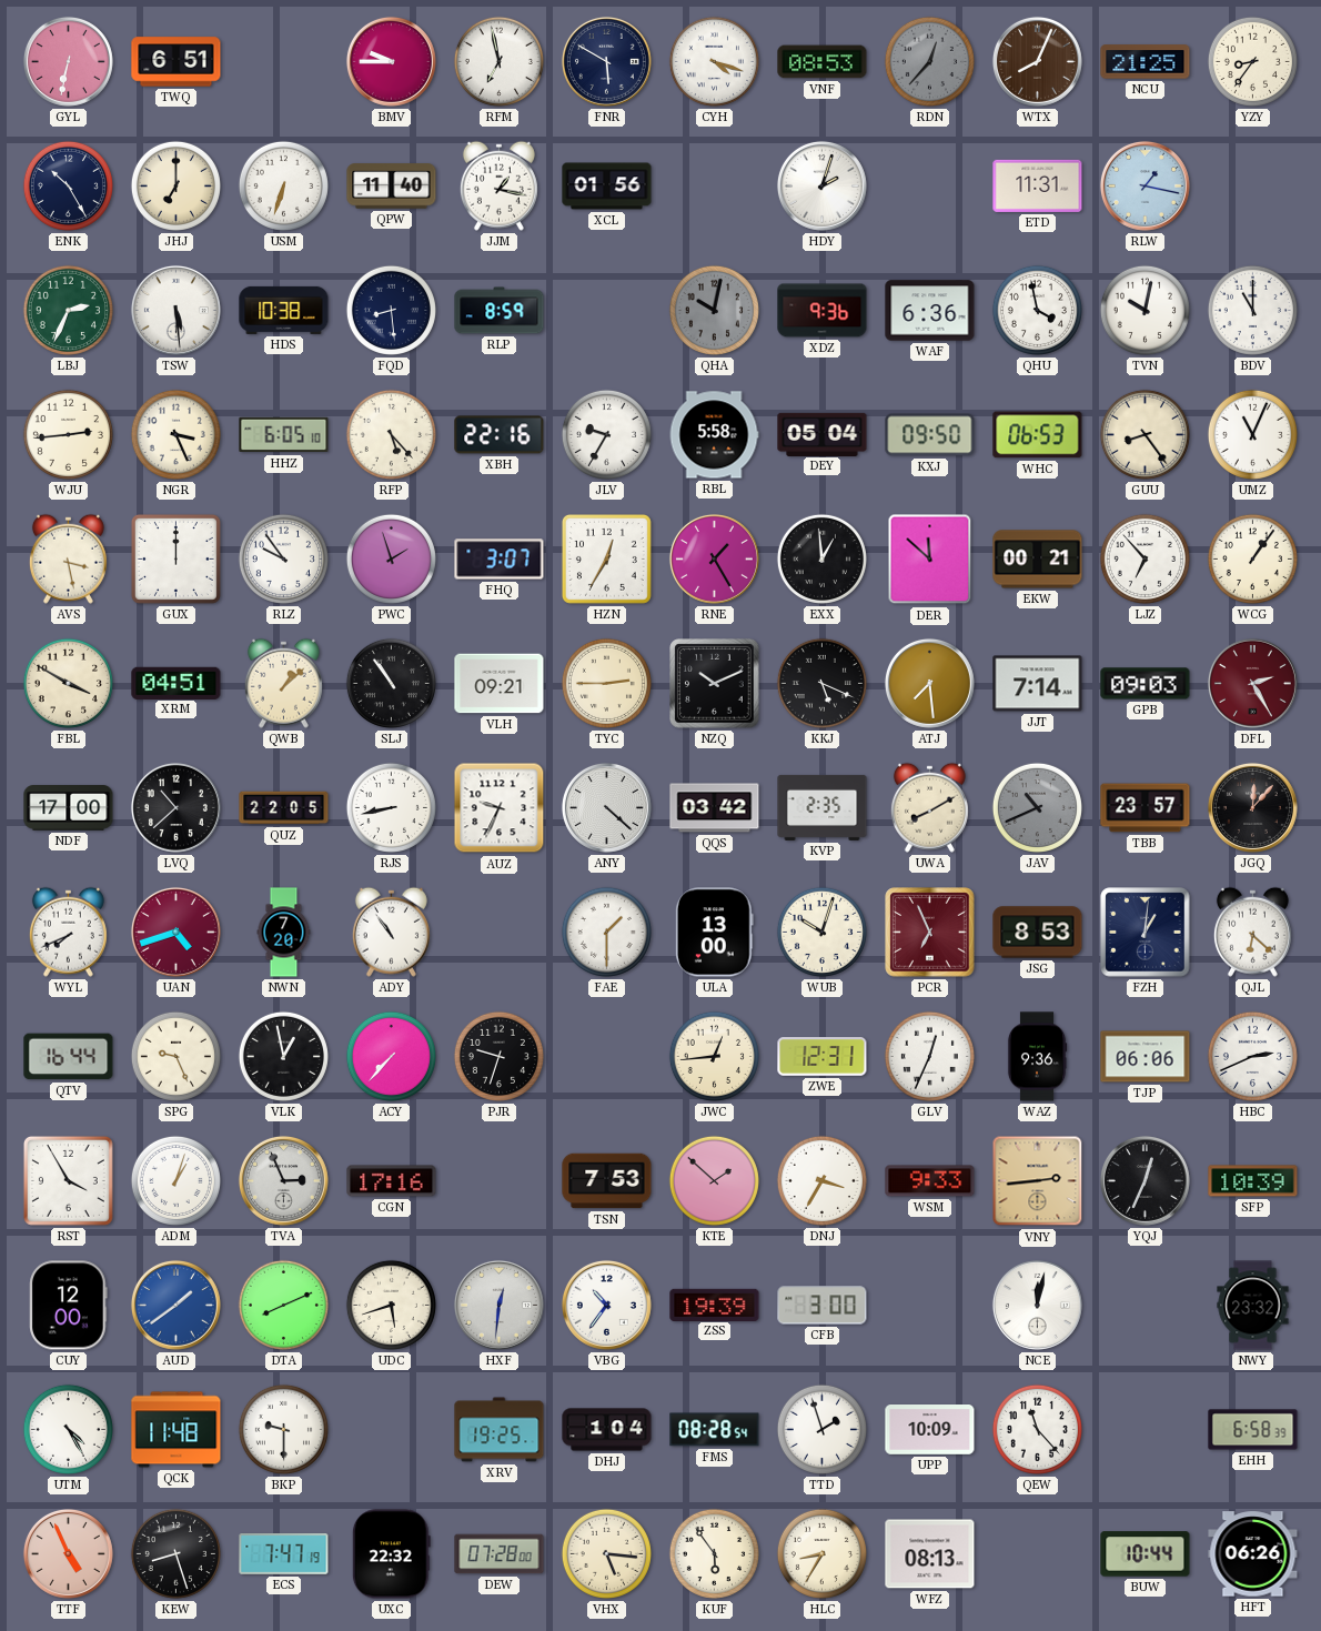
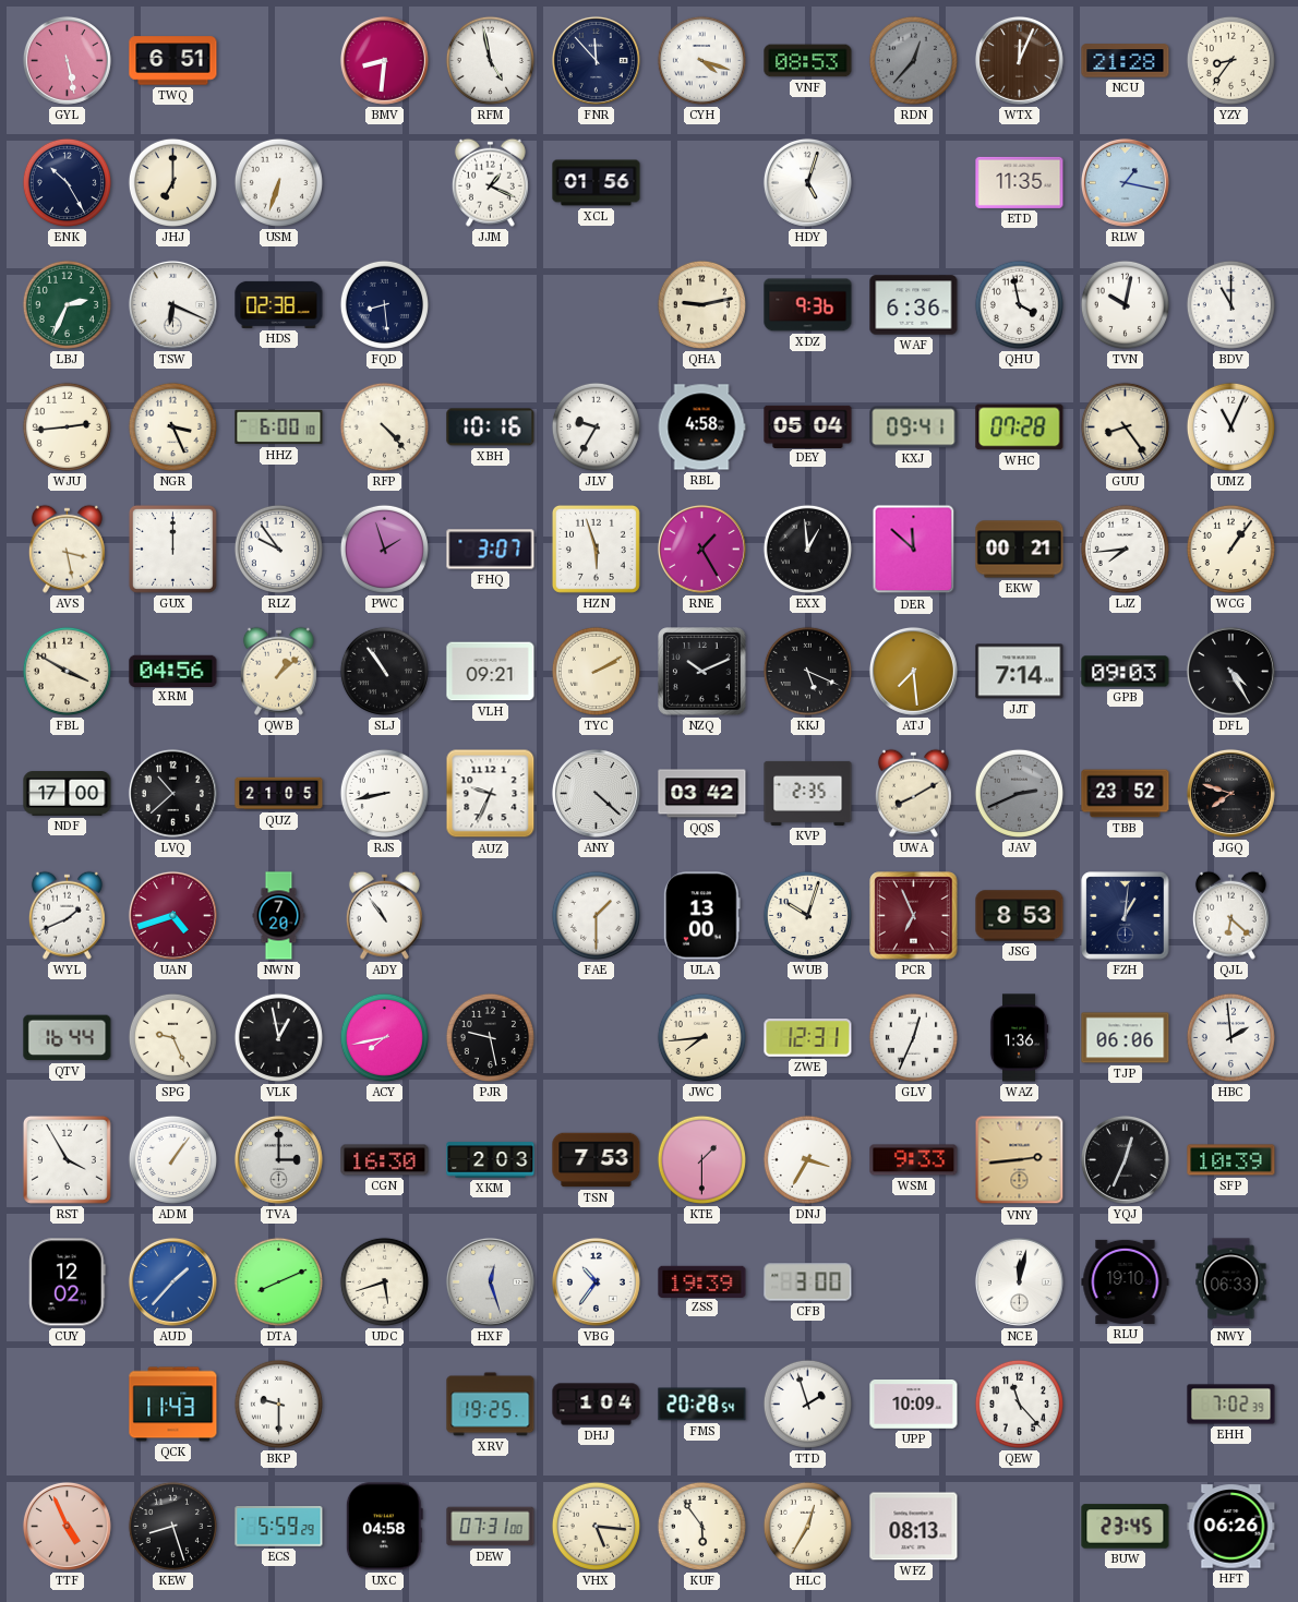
GYL: 6:32 -> 5:28
BMV: 9:45 -> 8:31
RFM: 6:58 -> 4:58
FNR: 5:50 -> 11:53
WTX: 8:04 -> 12:04
NCU: 21:25 -> 21:28
QPW: 11:40 -> none
JJM: 1:17 -> 1:19
HDY: 2:03 -> 5:03
ETD: 11:31 -> 11:35
TSW: 5:29 -> 6:19
HDS: 10:38 -> 02:38
RLP: 8:59 -> none
QHA: 10:02 -> 9:13
QHA dial: grey -> cream
HHZ: 6:05 -> 6:00
RFP: 5:23 -> 4:23
XBH: 22:16 -> 10:16
RBL: 5:58 -> 4:58
KXJ: 09:50 -> 09:41
WHC: 06:53 -> 07:28
HZN: 12:35 -> 5:57
LJZ: 6:53 -> 7:44
XRM: 04:51 -> 04:56
TYC: 2:45 -> 2:10
DFL: 2:25 -> 4:25
DFL dial: burgundy -> black
QUZ: 22:05 -> 21:05
JAV: 10:41 -> 2:41
TBB: 23:57 -> 23:52
JGQ: 12:07 -> 7:48
WYL: 7:41 -> 1:41
ACY: 7:37 -> 7:43
PJR: 9:33 -> 9:28
JWC: 12:44 -> 7:44
WAZ: 9:36 -> 1:36
HBC: 2:41 -> 1:59
ADM: 1:03 -> 1:06
TVA: 2:56 -> 3:00
CGN: 17:16 -> 16:30
XKM: none -> 2:03
KTE: 1:52 -> 1:30
CUY: 12:00 -> 12:02
AUD: 1:39 -> 1:37
HXF: 12:31 -> 12:27
RLU: none -> 19:10
NWY: 23:32 -> 06:33
UTM: 4:25 -> none
QCK: 11:48 -> 11:43
FMS: 08:28 -> 20:28
EHH: 6:58 -> 7:02
ECS: 7:47 -> 5:59
UXC: 22:32 -> 04:58
DEW: 07:28 -> 07:31
HLC: 8:35 -> 12:35
BUW: 10:44 -> 23:45
